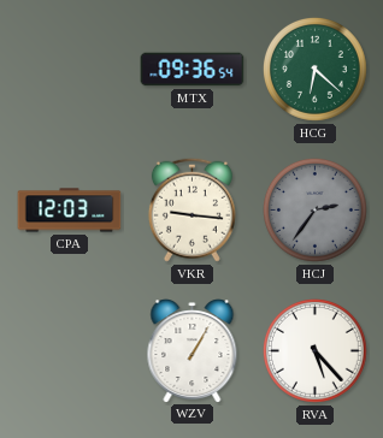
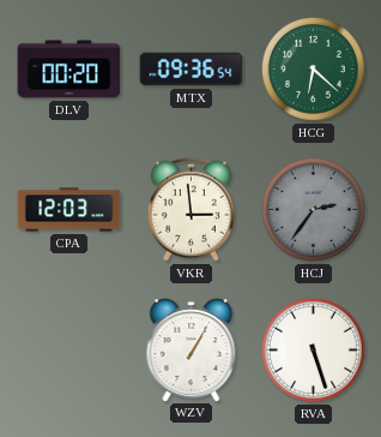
DLV: none -> 00:20
VKR: 9:16 -> 2:59
RVA: 5:23 -> 5:27
